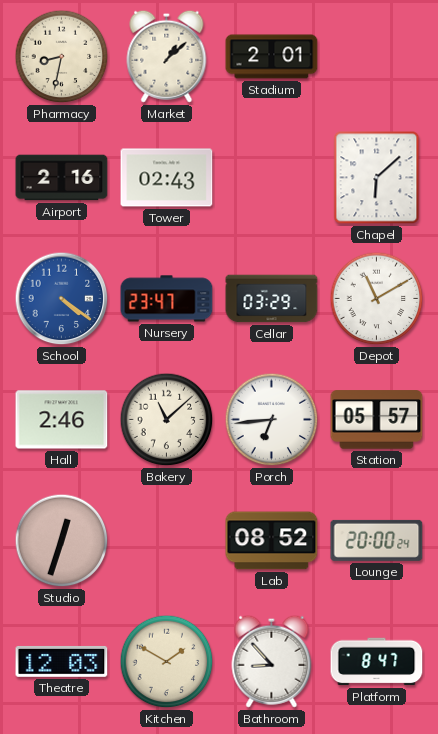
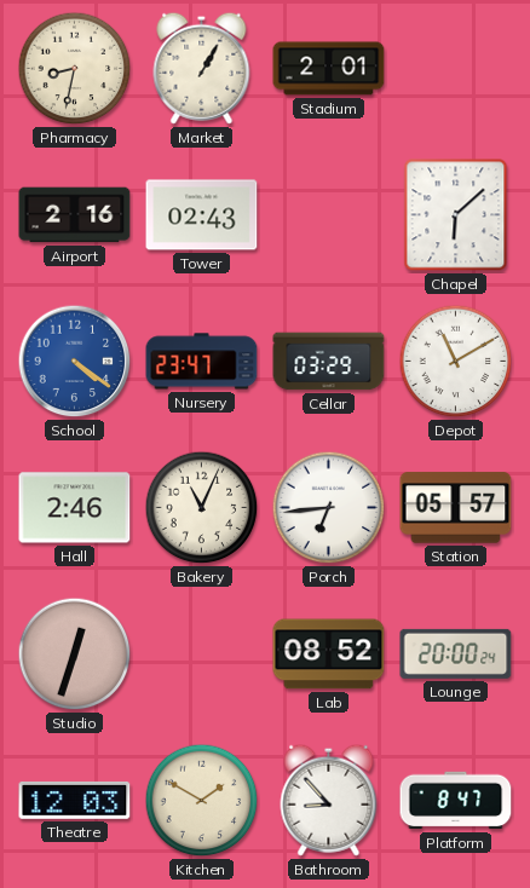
Market: 1:08 -> 1:05
Bakery: 11:08 -> 11:04
